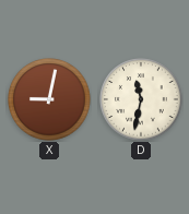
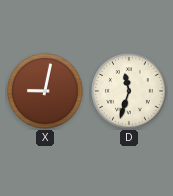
D: 11:32 -> 11:33
